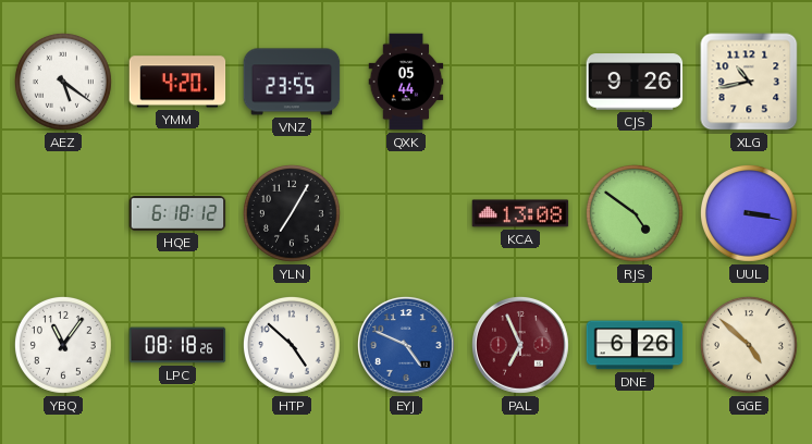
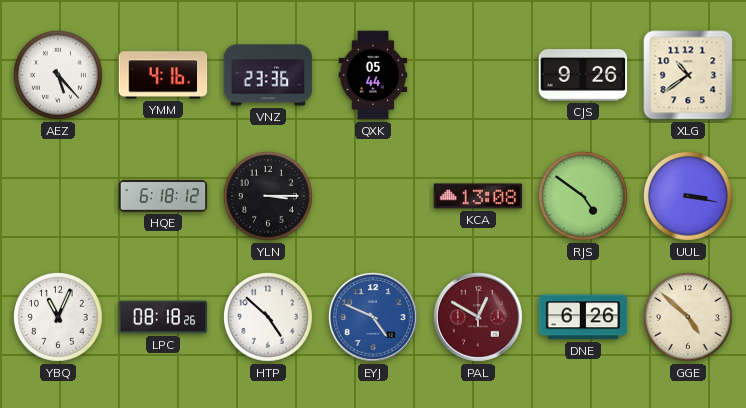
AEZ: 5:21 -> 5:23
YMM: 4:20 -> 4:16
VNZ: 23:55 -> 23:36
XLG: 10:43 -> 10:39
YLN: 7:05 -> 3:15
YBQ: 11:06 -> 11:04
PAL: 6:56 -> 12:50
